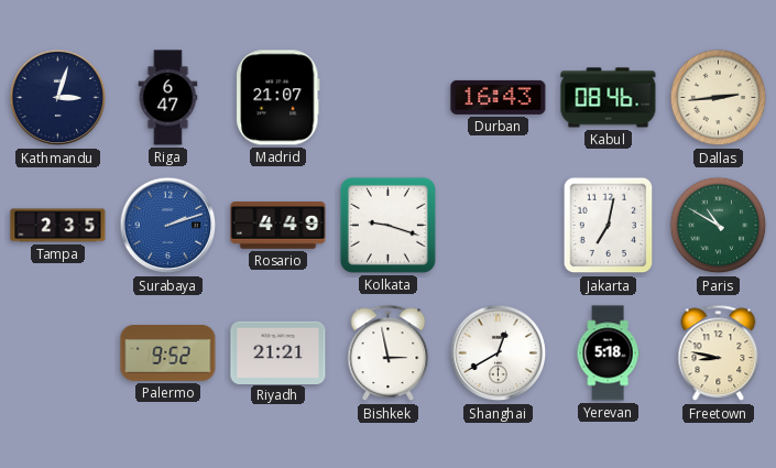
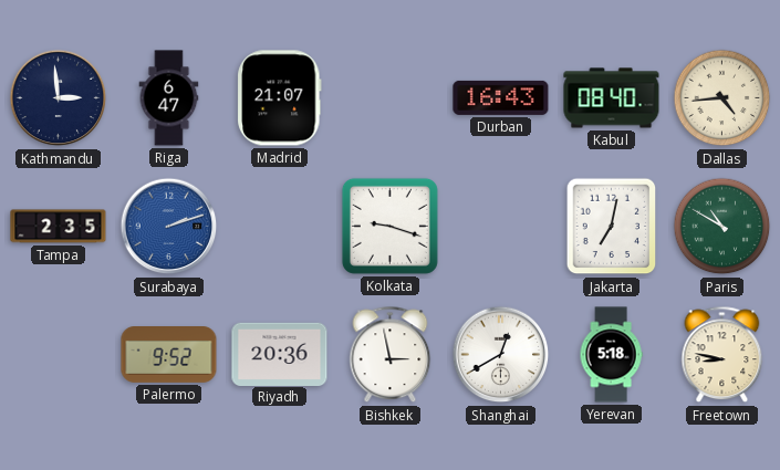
Kathmandu: 3:03 -> 2:59
Kabul: 08:46 -> 08:40
Dallas: 2:44 -> 4:44
Rosario: 4:49 -> none
Riyadh: 21:21 -> 20:36
